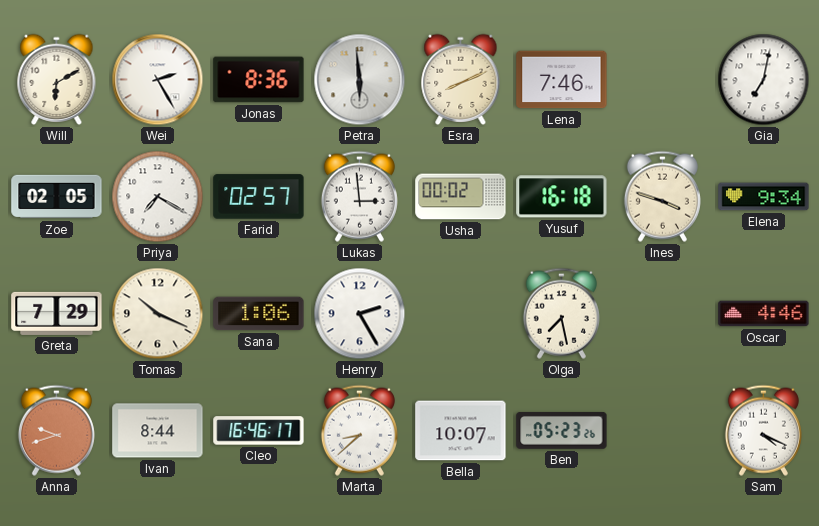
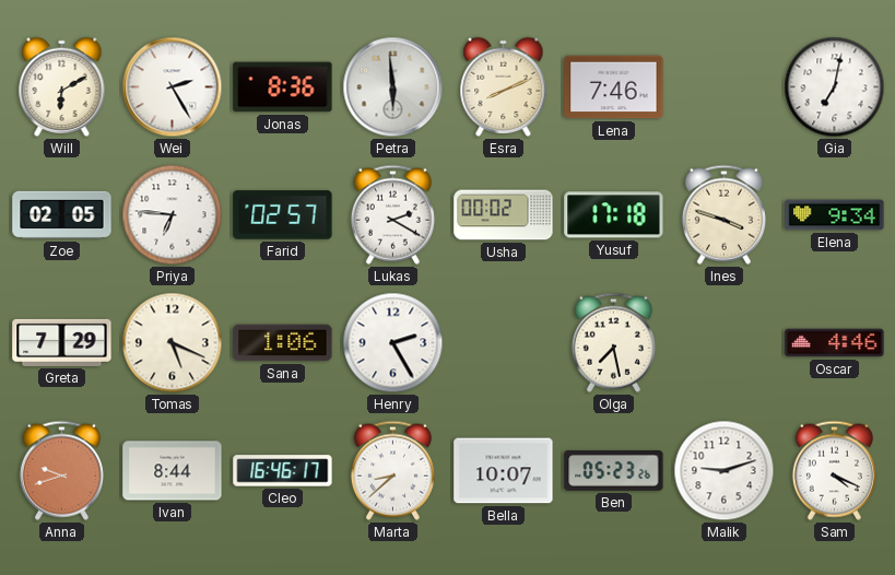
Priya: 7:20 -> 6:46
Lukas: 2:59 -> 2:20
Yusuf: 16:18 -> 17:18
Tomas: 10:19 -> 5:19
Malik: none -> 9:12
